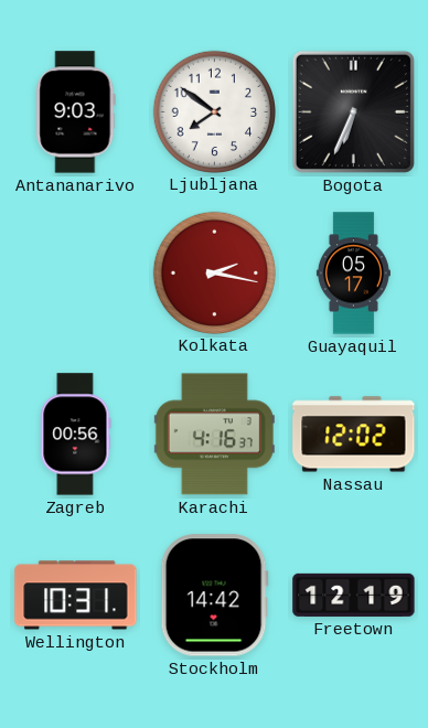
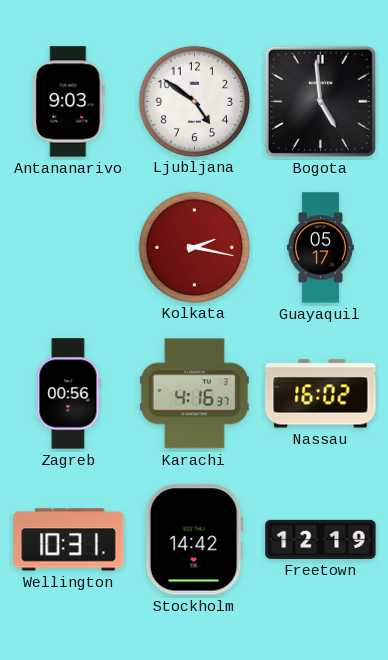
Ljubljana: 7:51 -> 4:51
Bogota: 6:34 -> 4:59
Nassau: 12:02 -> 16:02
